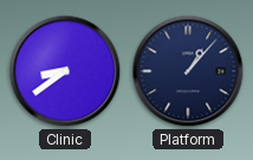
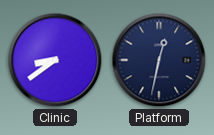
Platform: 1:07 -> 12:32
